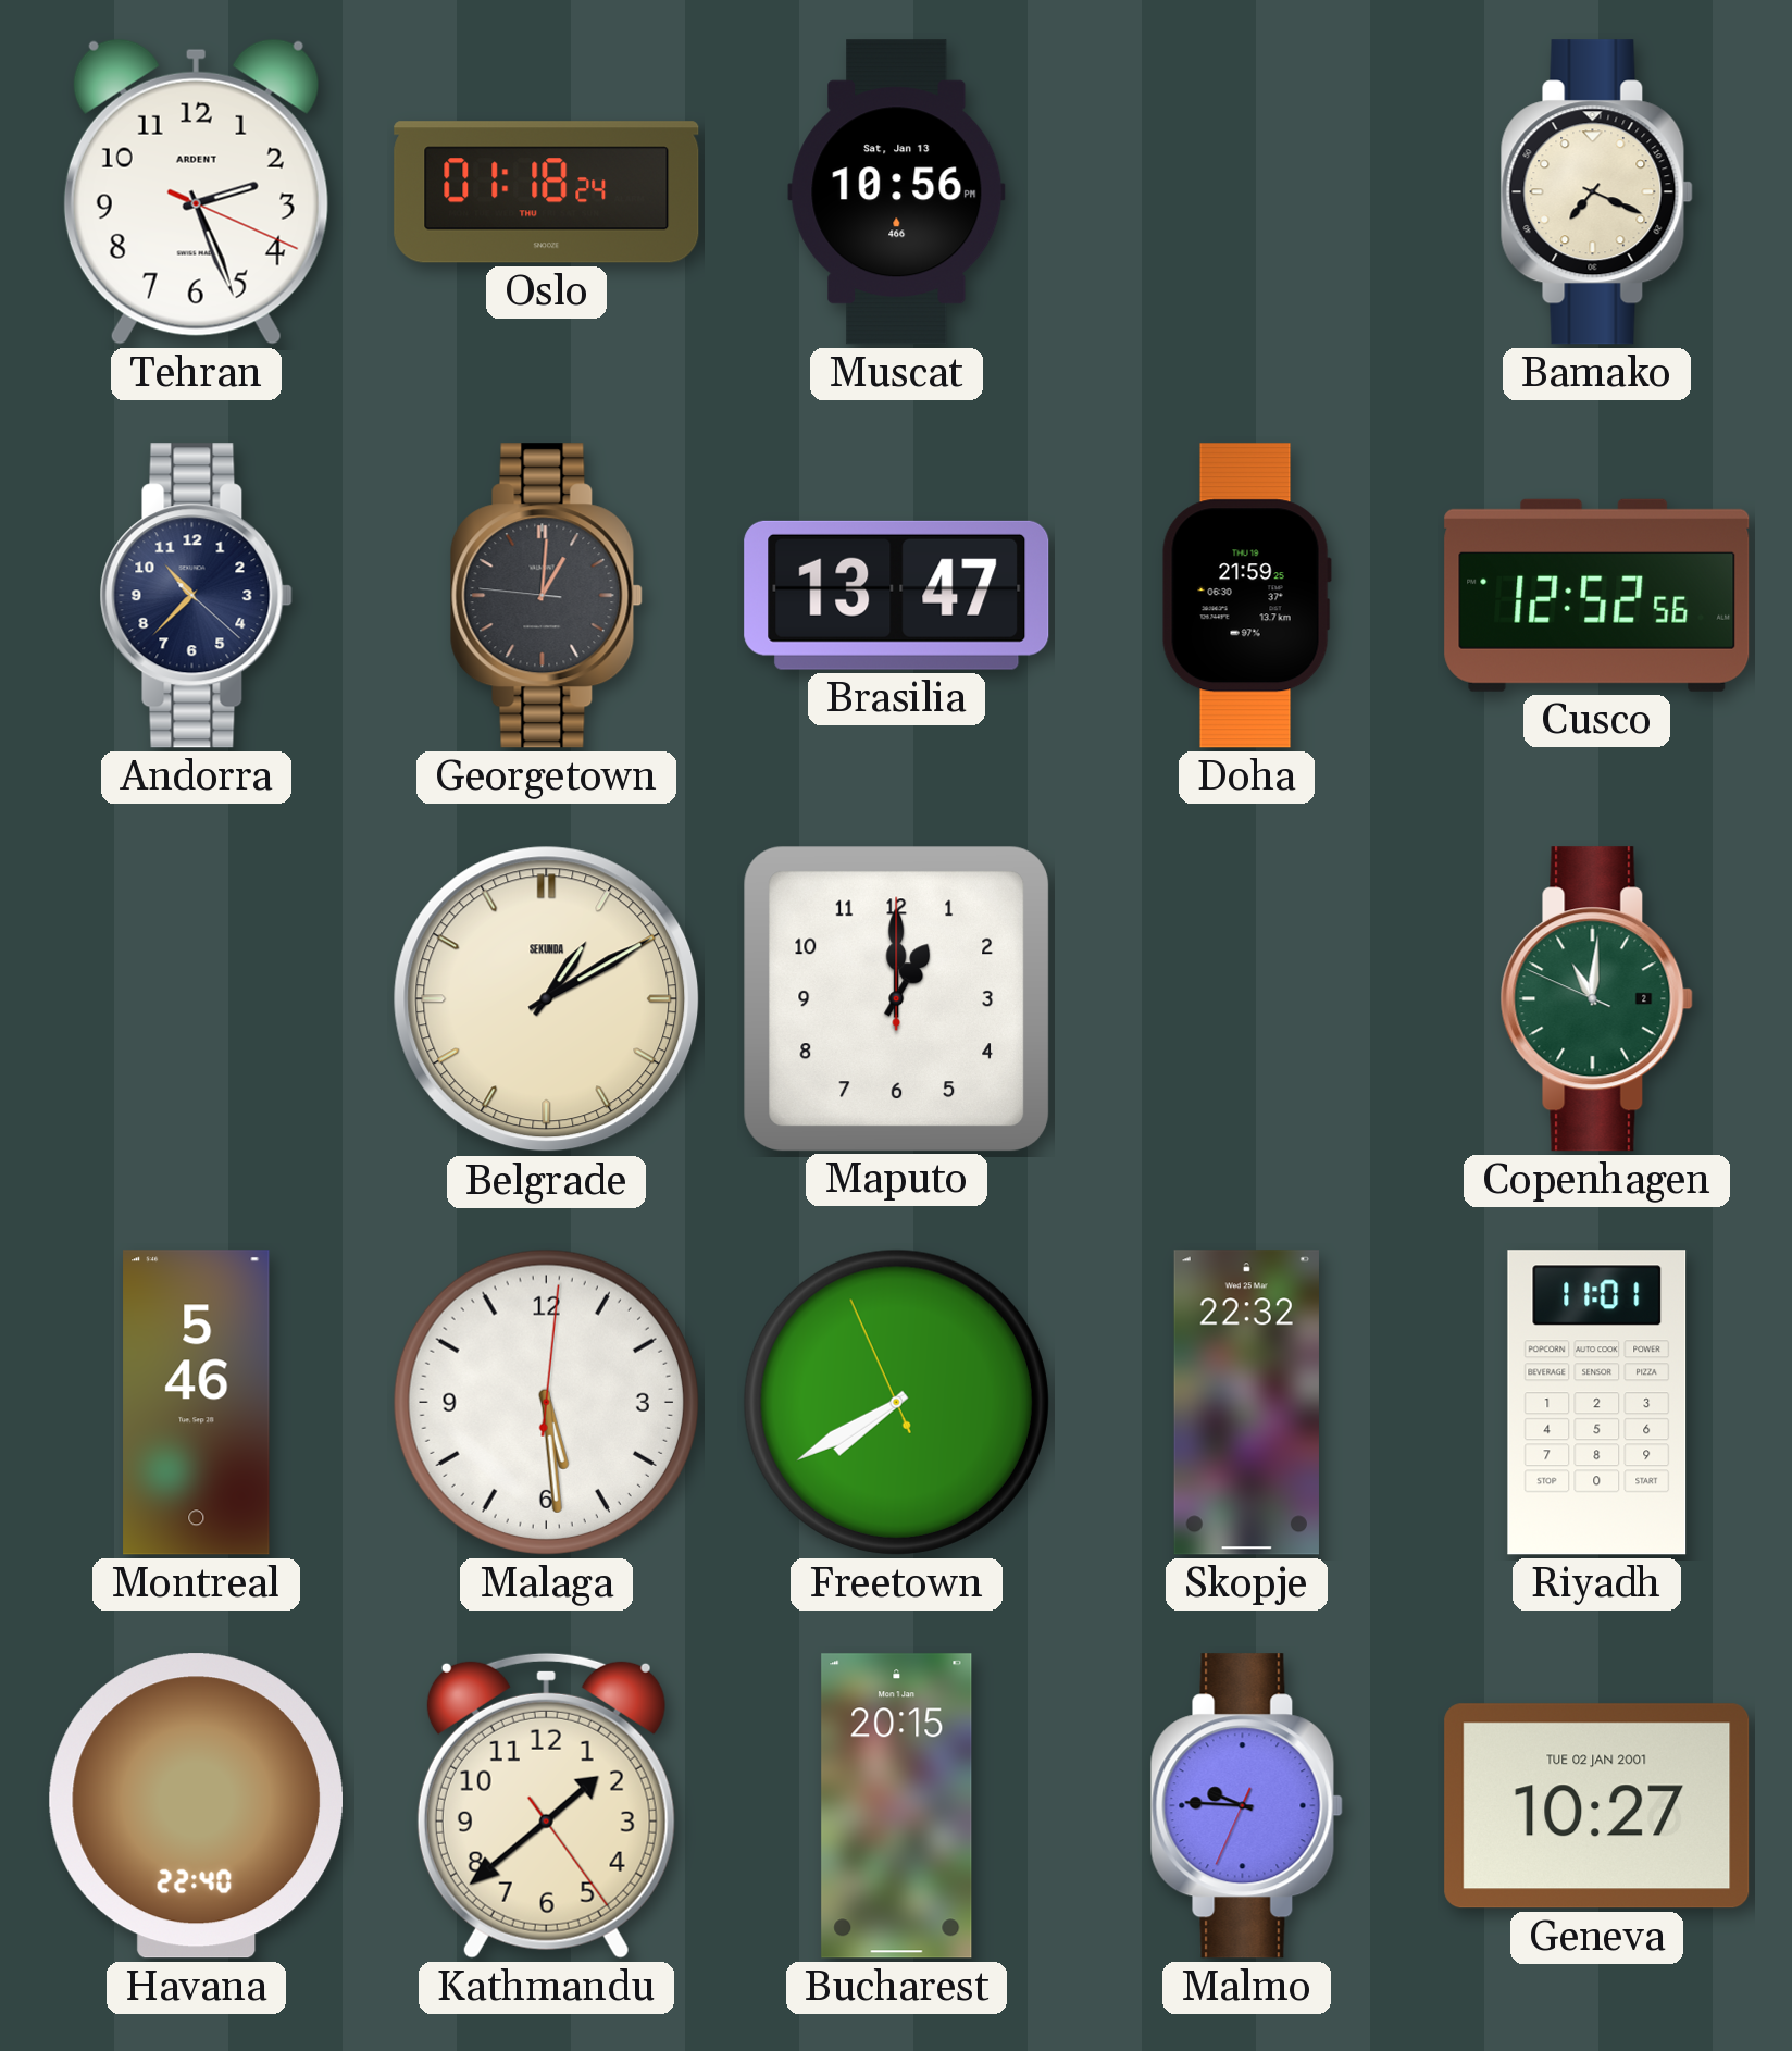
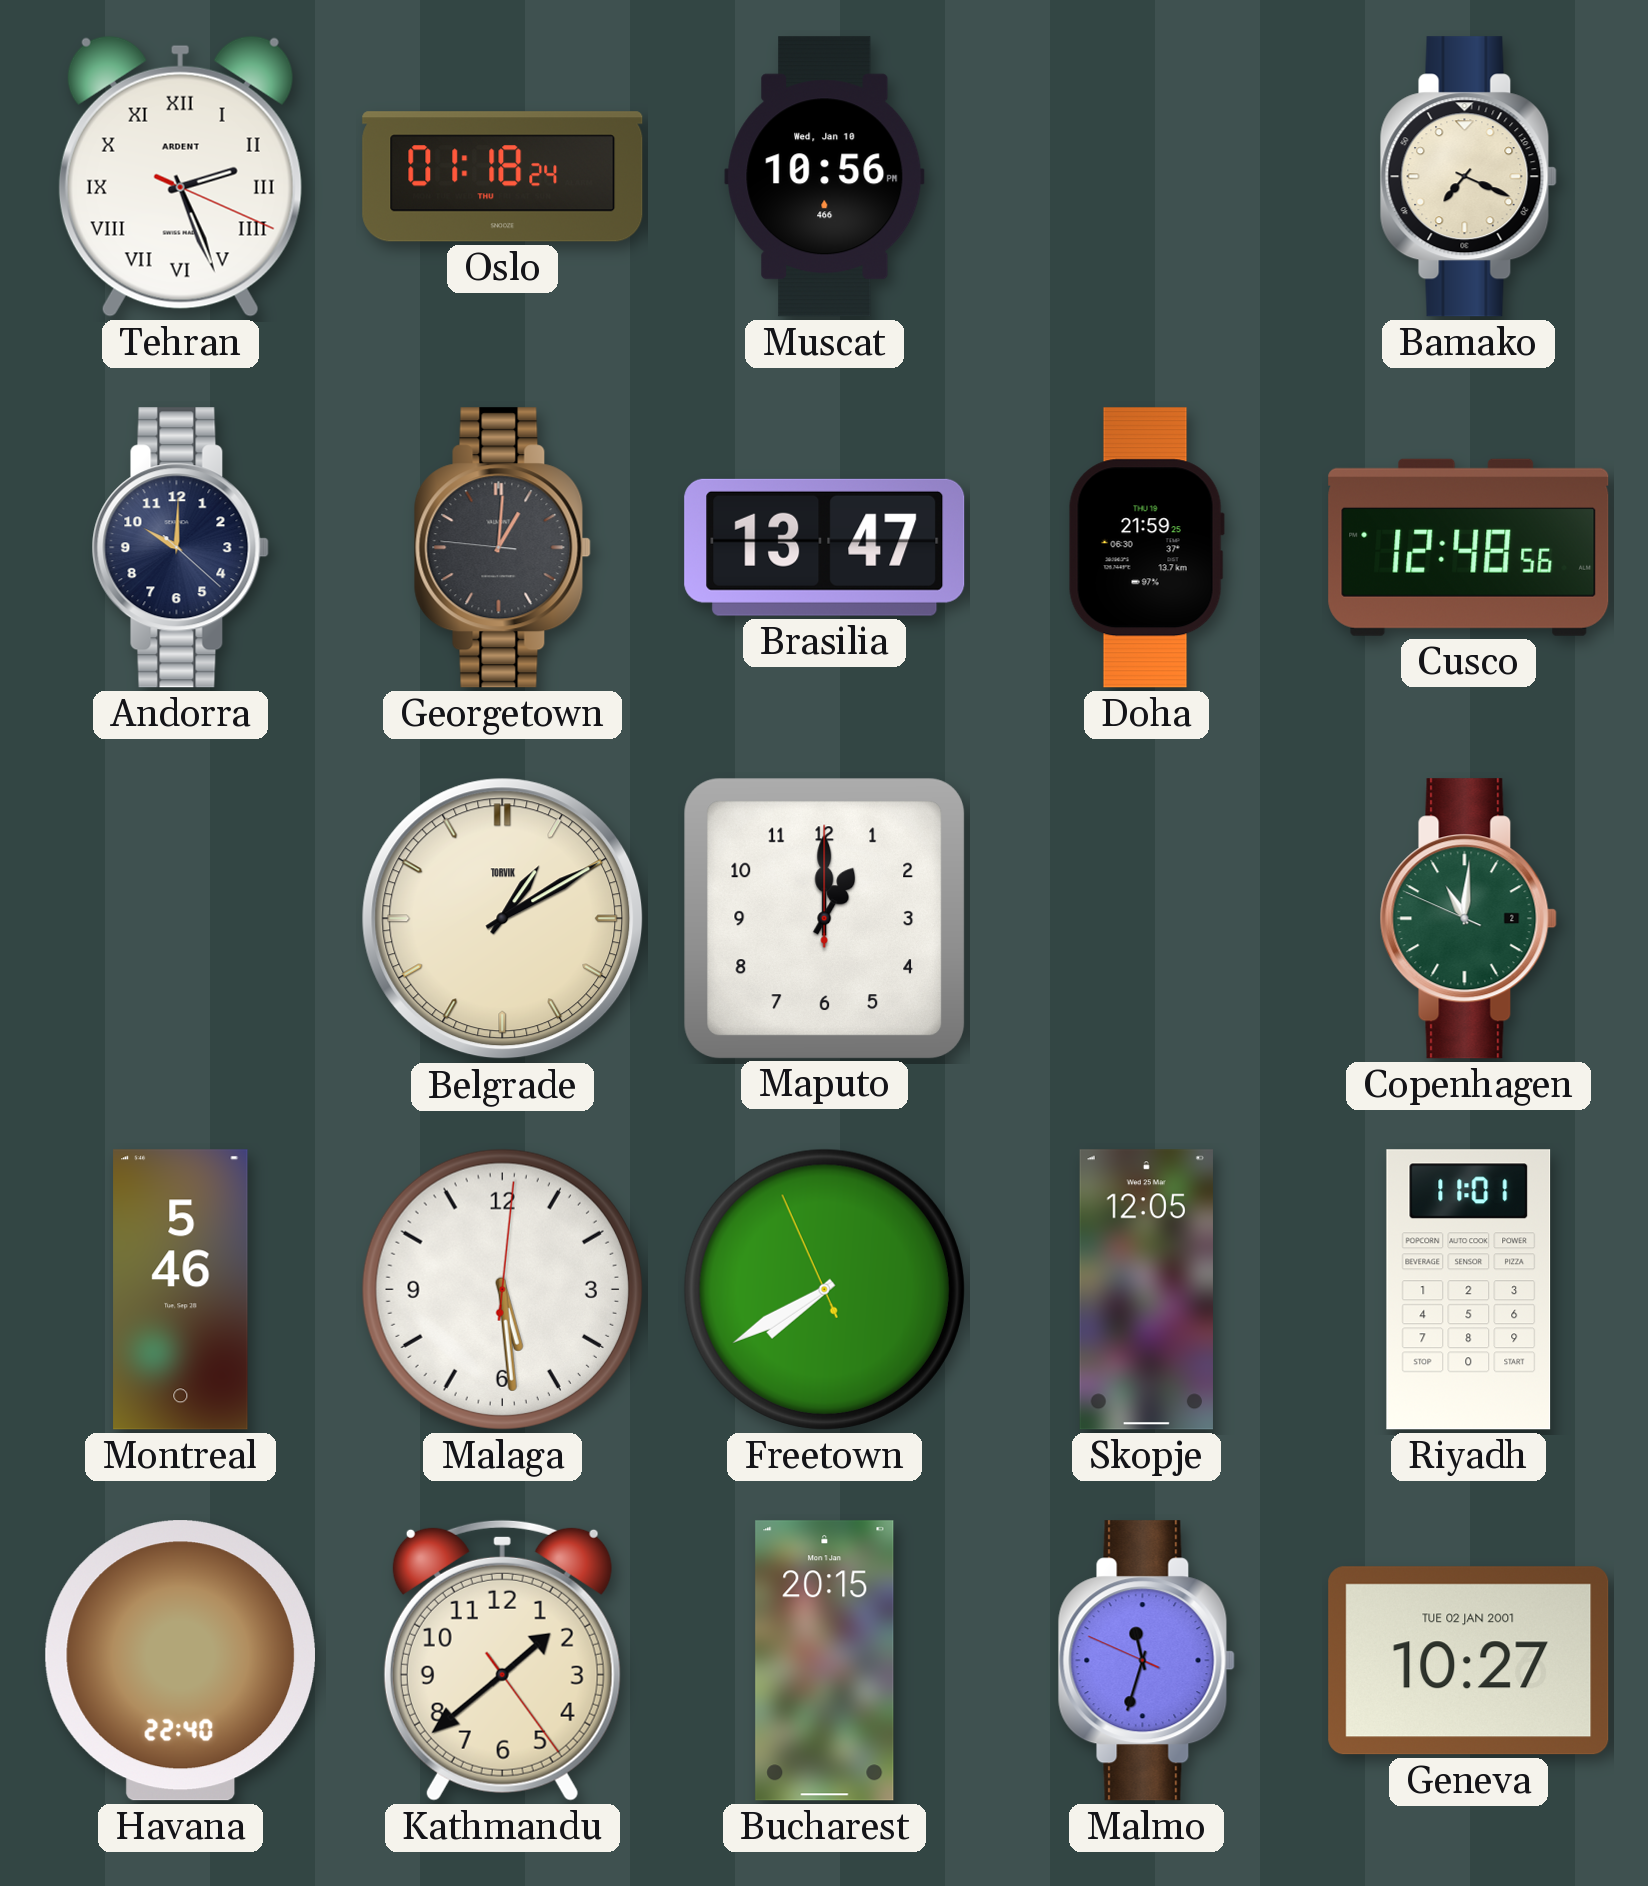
Tehran numerals: Arabic -> Roman
Muscat date: Sat, Jan 13 -> Wed, Jan 10
Andorra: 10:37 -> 10:00
Cusco: 12:52 -> 12:48
Belgrade brand: SEKUNDA -> TORVIK
Skopje: 22:32 -> 12:05
Malmo: 9:45 -> 11:32
